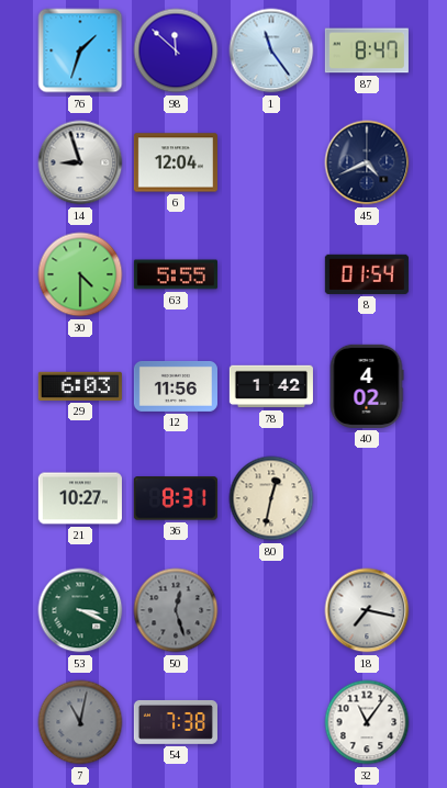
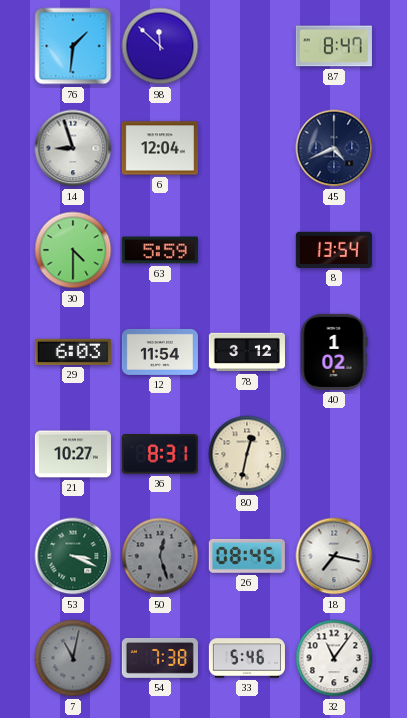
76: 1:33 -> 1:31
1: 11:24 -> none
63: 5:55 -> 5:59
8: 01:54 -> 13:54
12: 11:56 -> 11:54
78: 1:42 -> 3:12
40: 4:02 -> 1:02
26: none -> 08:45
33: none -> 5:46
